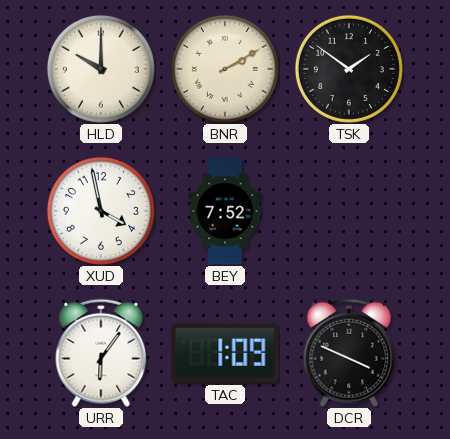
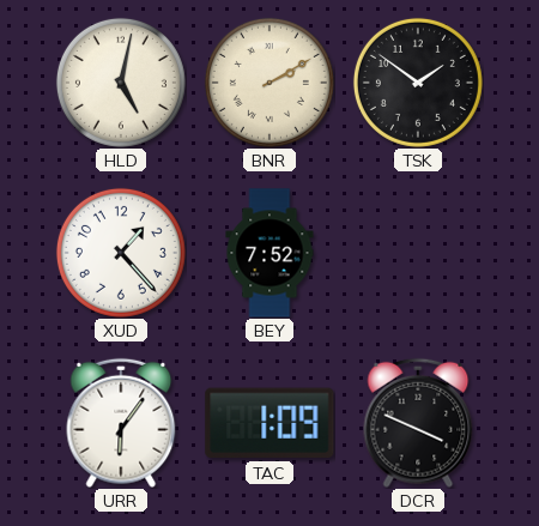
HLD: 10:00 -> 5:02
XUD: 3:58 -> 1:23
